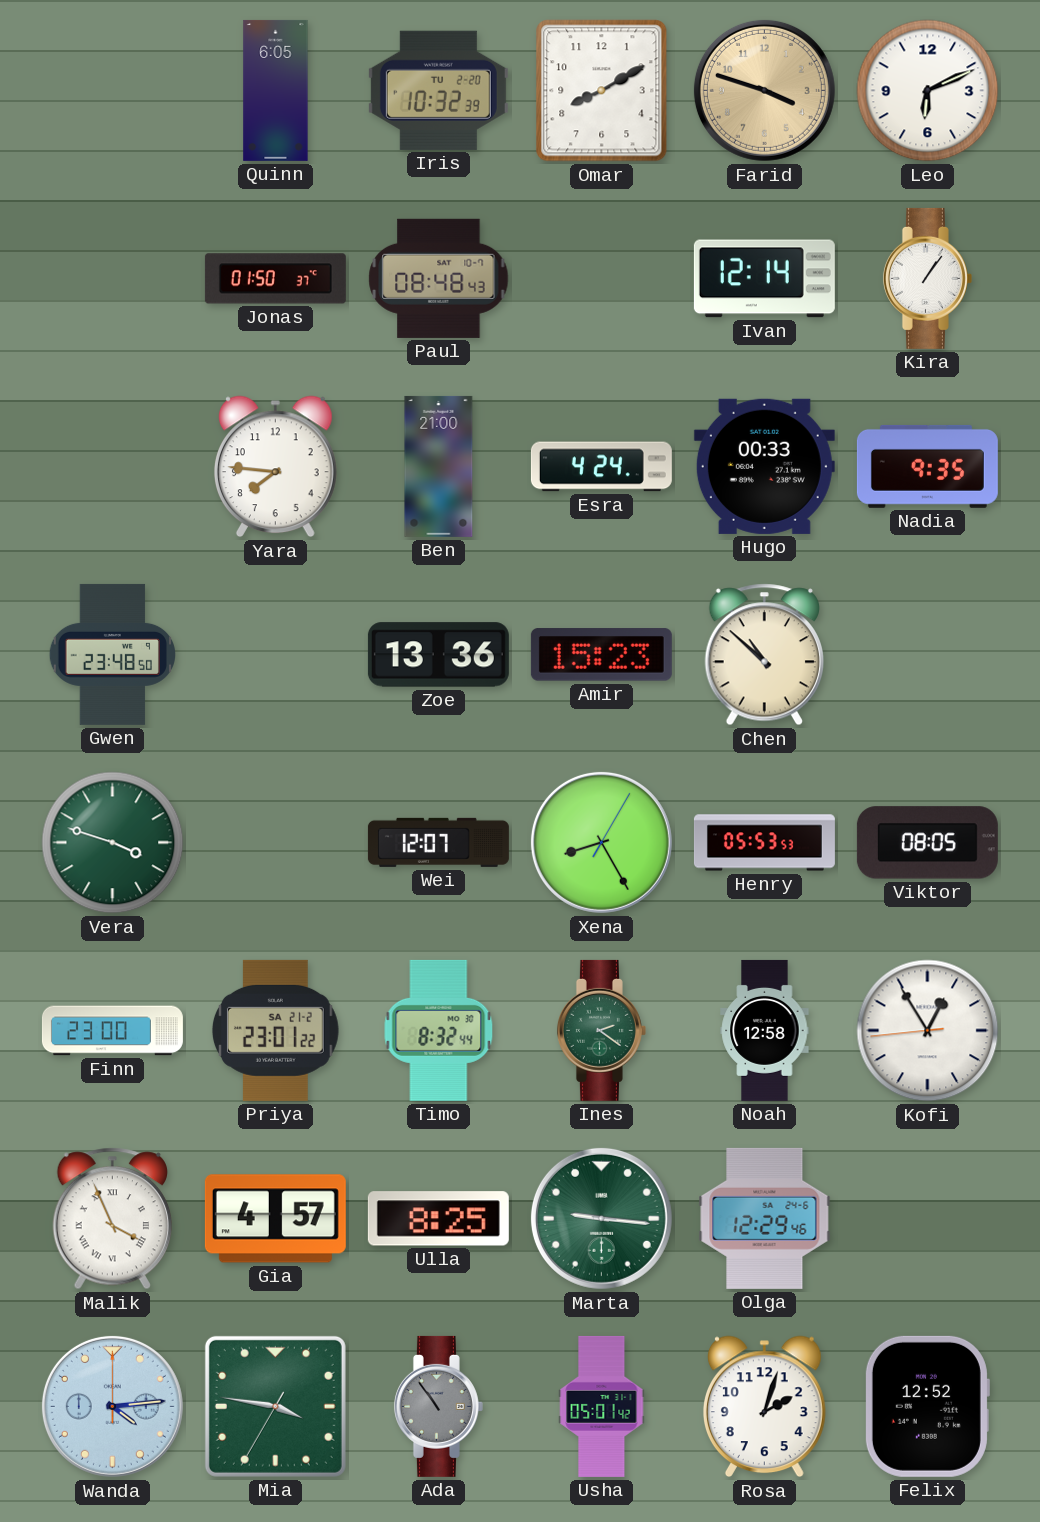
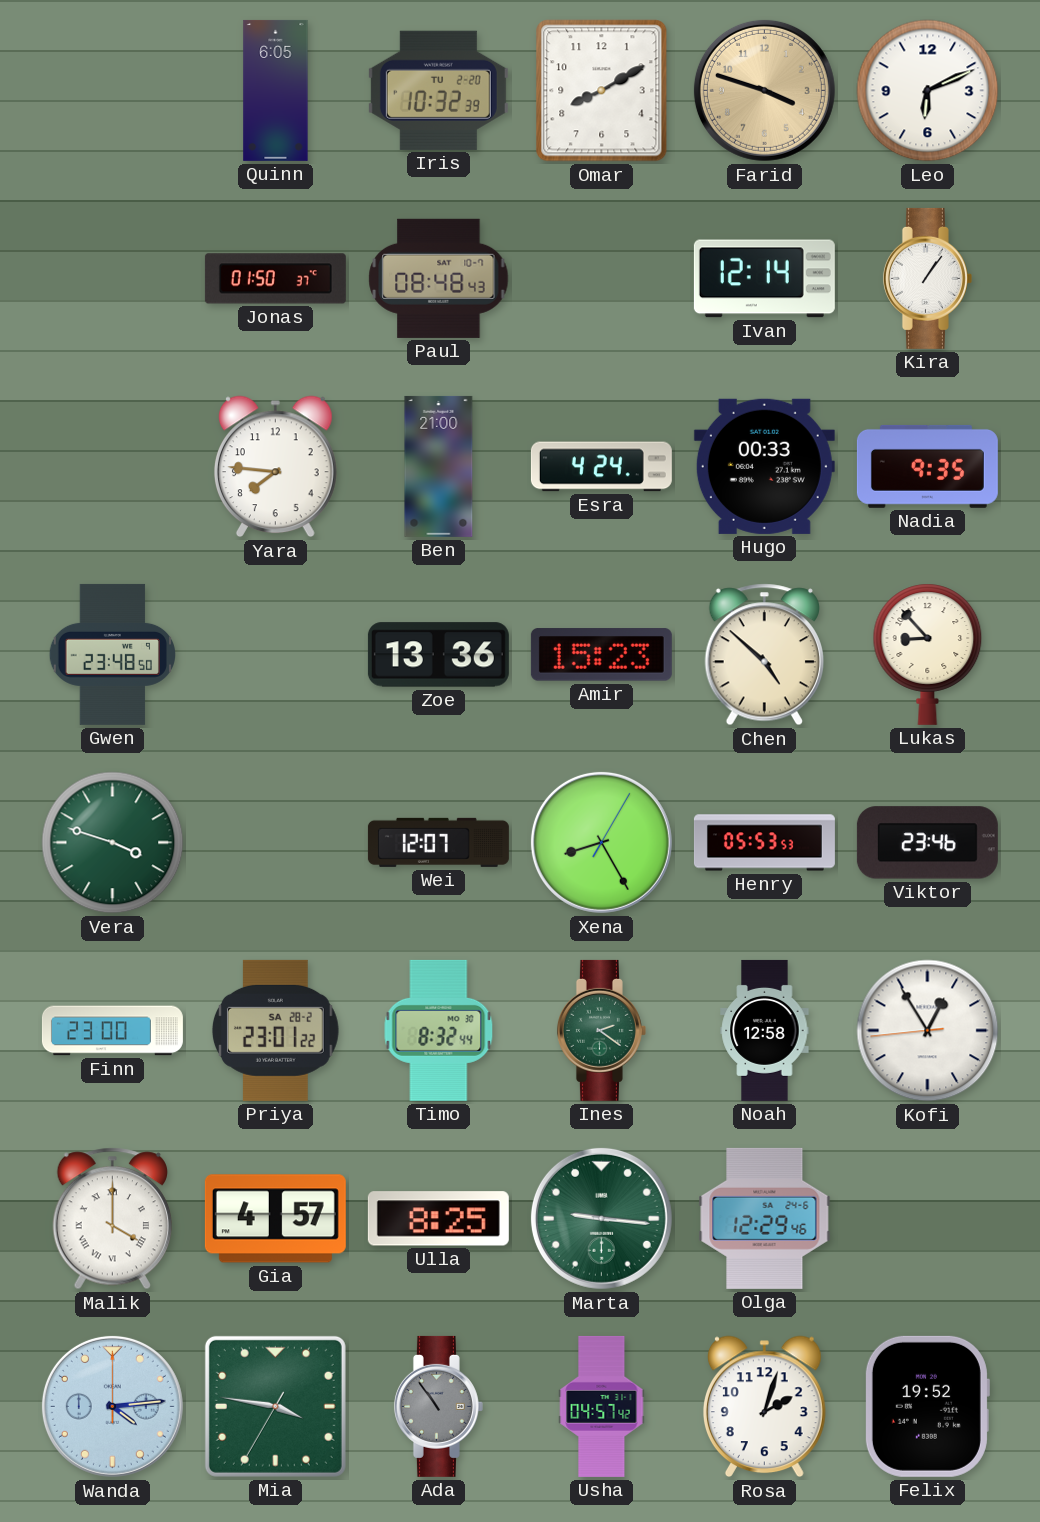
Chen: 10:52 -> 4:52
Lukas: none -> 8:53
Viktor: 08:05 -> 23:46
Priya date: SA 21-2 -> SA 28-2
Malik: 3:56 -> 4:00
Usha: 05:01 -> 04:57
Felix: 12:52 -> 19:52
